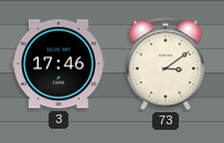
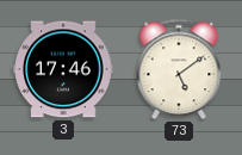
73: 3:09 -> 5:09
